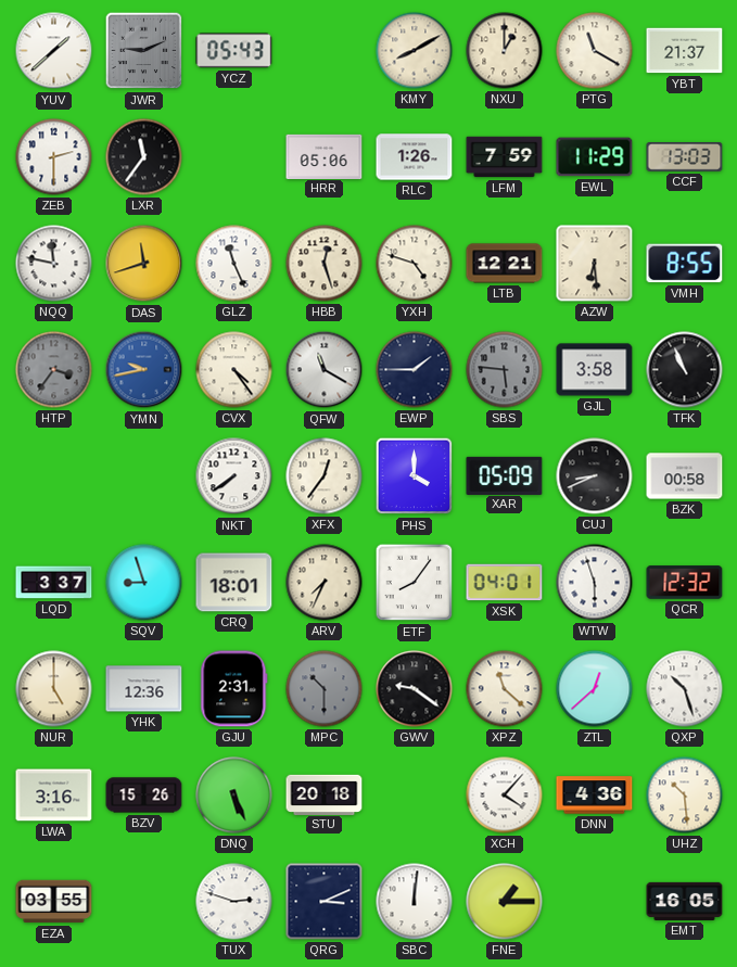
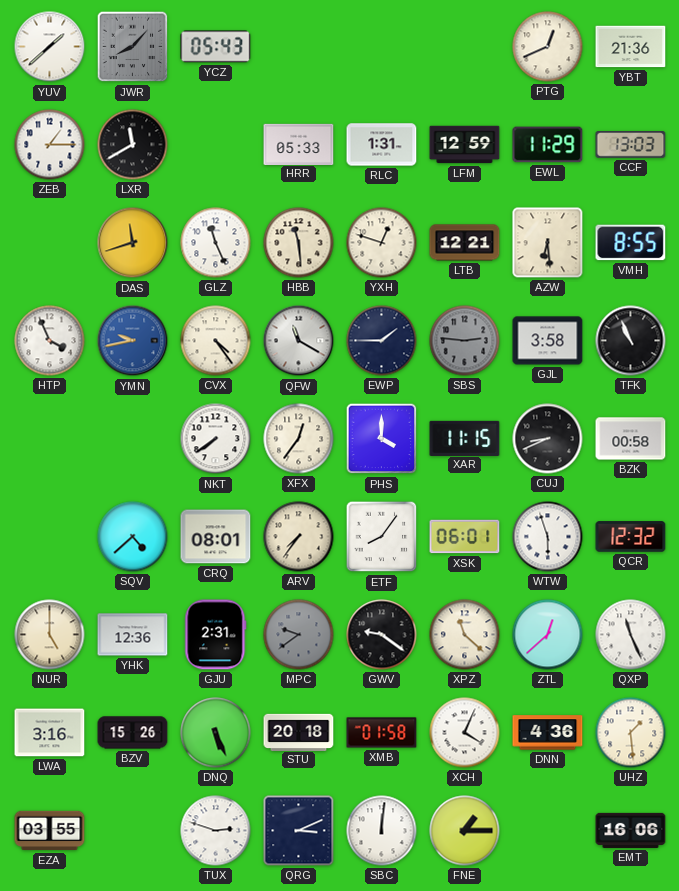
JWR: 9:11 -> 8:07
KMY: 8:10 -> none
NXU: 1:00 -> none
PTG: 11:20 -> 12:41
YBT: 21:37 -> 21:36
ZEB: 2:30 -> 1:15
LXR: 11:36 -> 11:40
HRR: 05:06 -> 05:33
RLC: 1:26 -> 1:31
LFM: 7:59 -> 12:59
NQQ: 11:47 -> none
HBB: 12:27 -> 11:29
YXH: 4:48 -> 12:48
HTP: 3:36 -> 3:56
HTP dial: grey -> white
SBS: 5:46 -> 2:46
XAR: 05:09 -> 11:15
LQD: 3:37 -> none
SQV: 8:57 -> 4:38
CRQ: 18:01 -> 08:01
ARV: 7:34 -> 7:36
XSK: 04:01 -> 06:01
MPC: 10:30 -> 9:39
QXP: 10:27 -> 11:26
XMB: none -> 01:58
XCH: 4:07 -> 4:04
UHZ: 10:29 -> 1:29
EMT: 16:05 -> 16:06
